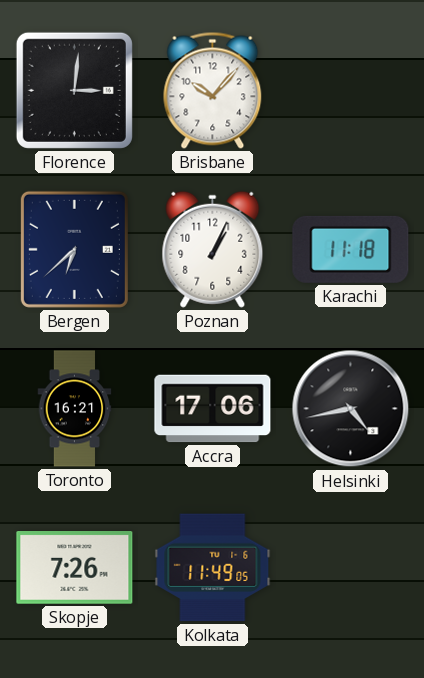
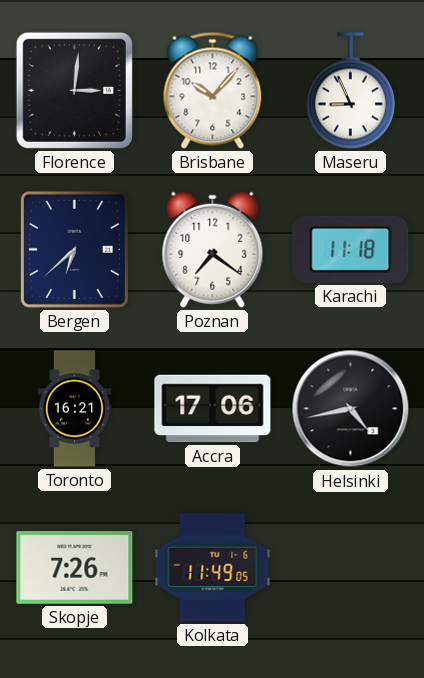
Maseru: none -> 8:56
Poznan: 1:04 -> 7:21
